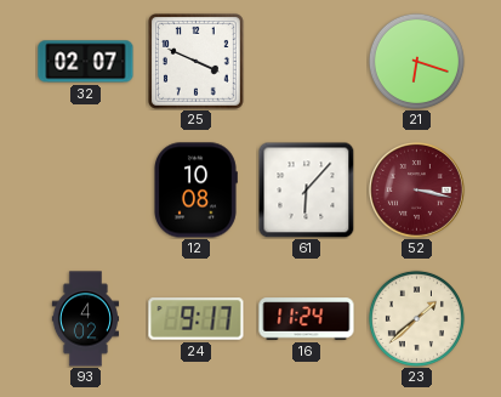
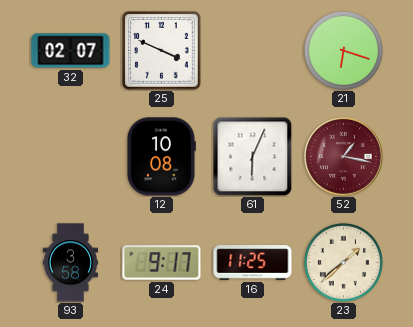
61: 6:07 -> 6:04
52: 3:17 -> 1:17
93: 4:02 -> 3:58
16: 11:24 -> 11:25
